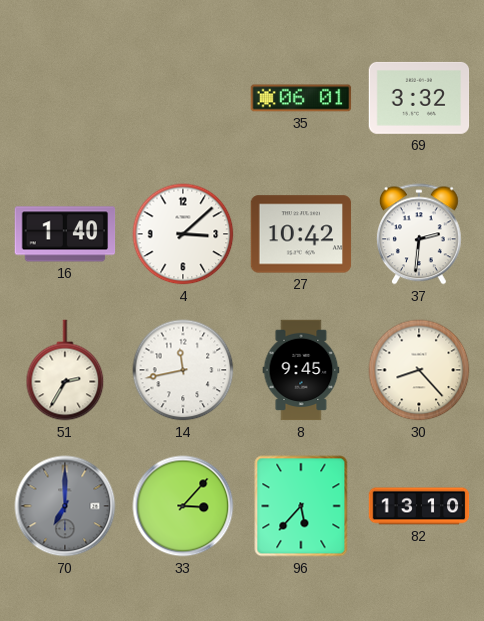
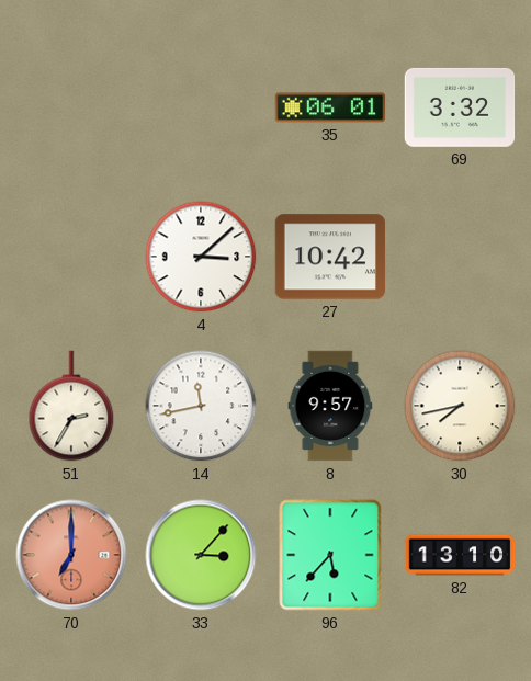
16: 1:40 -> none
37: 2:31 -> none
8: 9:45 -> 9:57
30: 8:23 -> 7:43
70 dial: grey -> salmon
